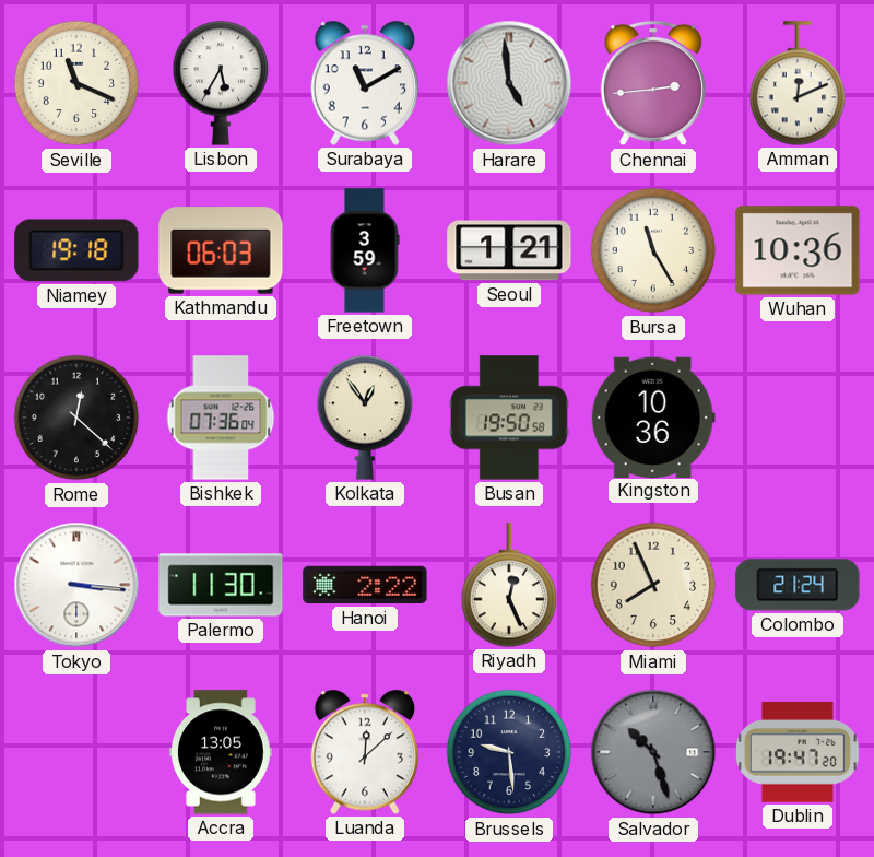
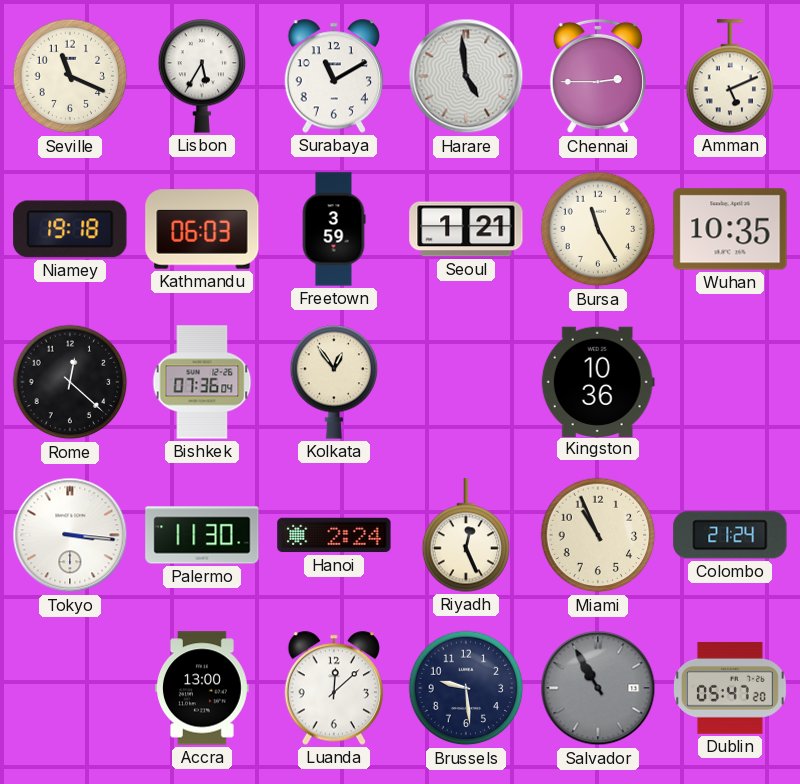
Chennai: 2:44 -> 2:45
Amman: 12:11 -> 5:11
Wuhan: 10:36 -> 10:35
Busan: 19:50 -> none
Hanoi: 2:22 -> 2:24
Miami: 7:56 -> 10:56
Accra: 13:05 -> 13:00
Salvador: 10:27 -> 10:55
Dublin: 19:47 -> 05:47
